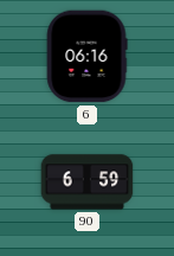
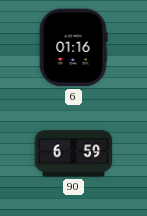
6: 06:16 -> 01:16
